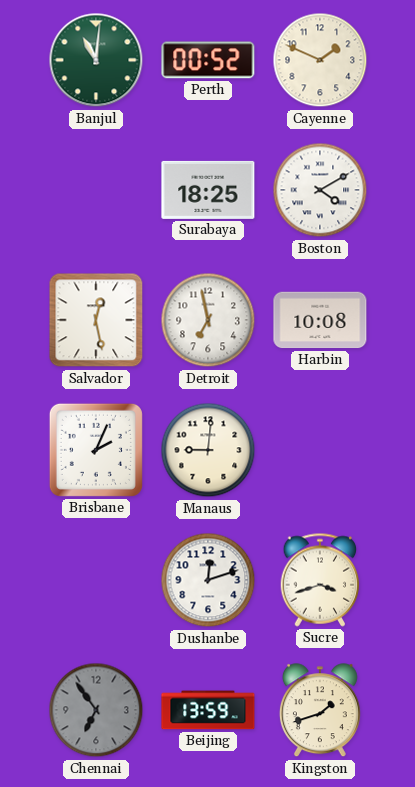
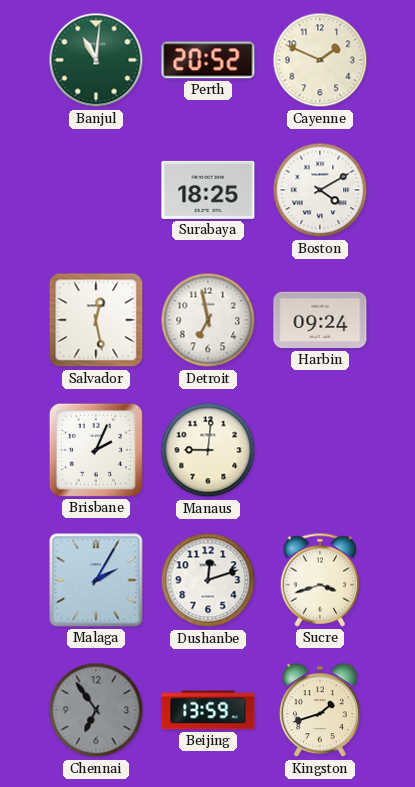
Perth: 00:52 -> 20:52
Harbin: 10:08 -> 09:24
Malaga: none -> 2:05
